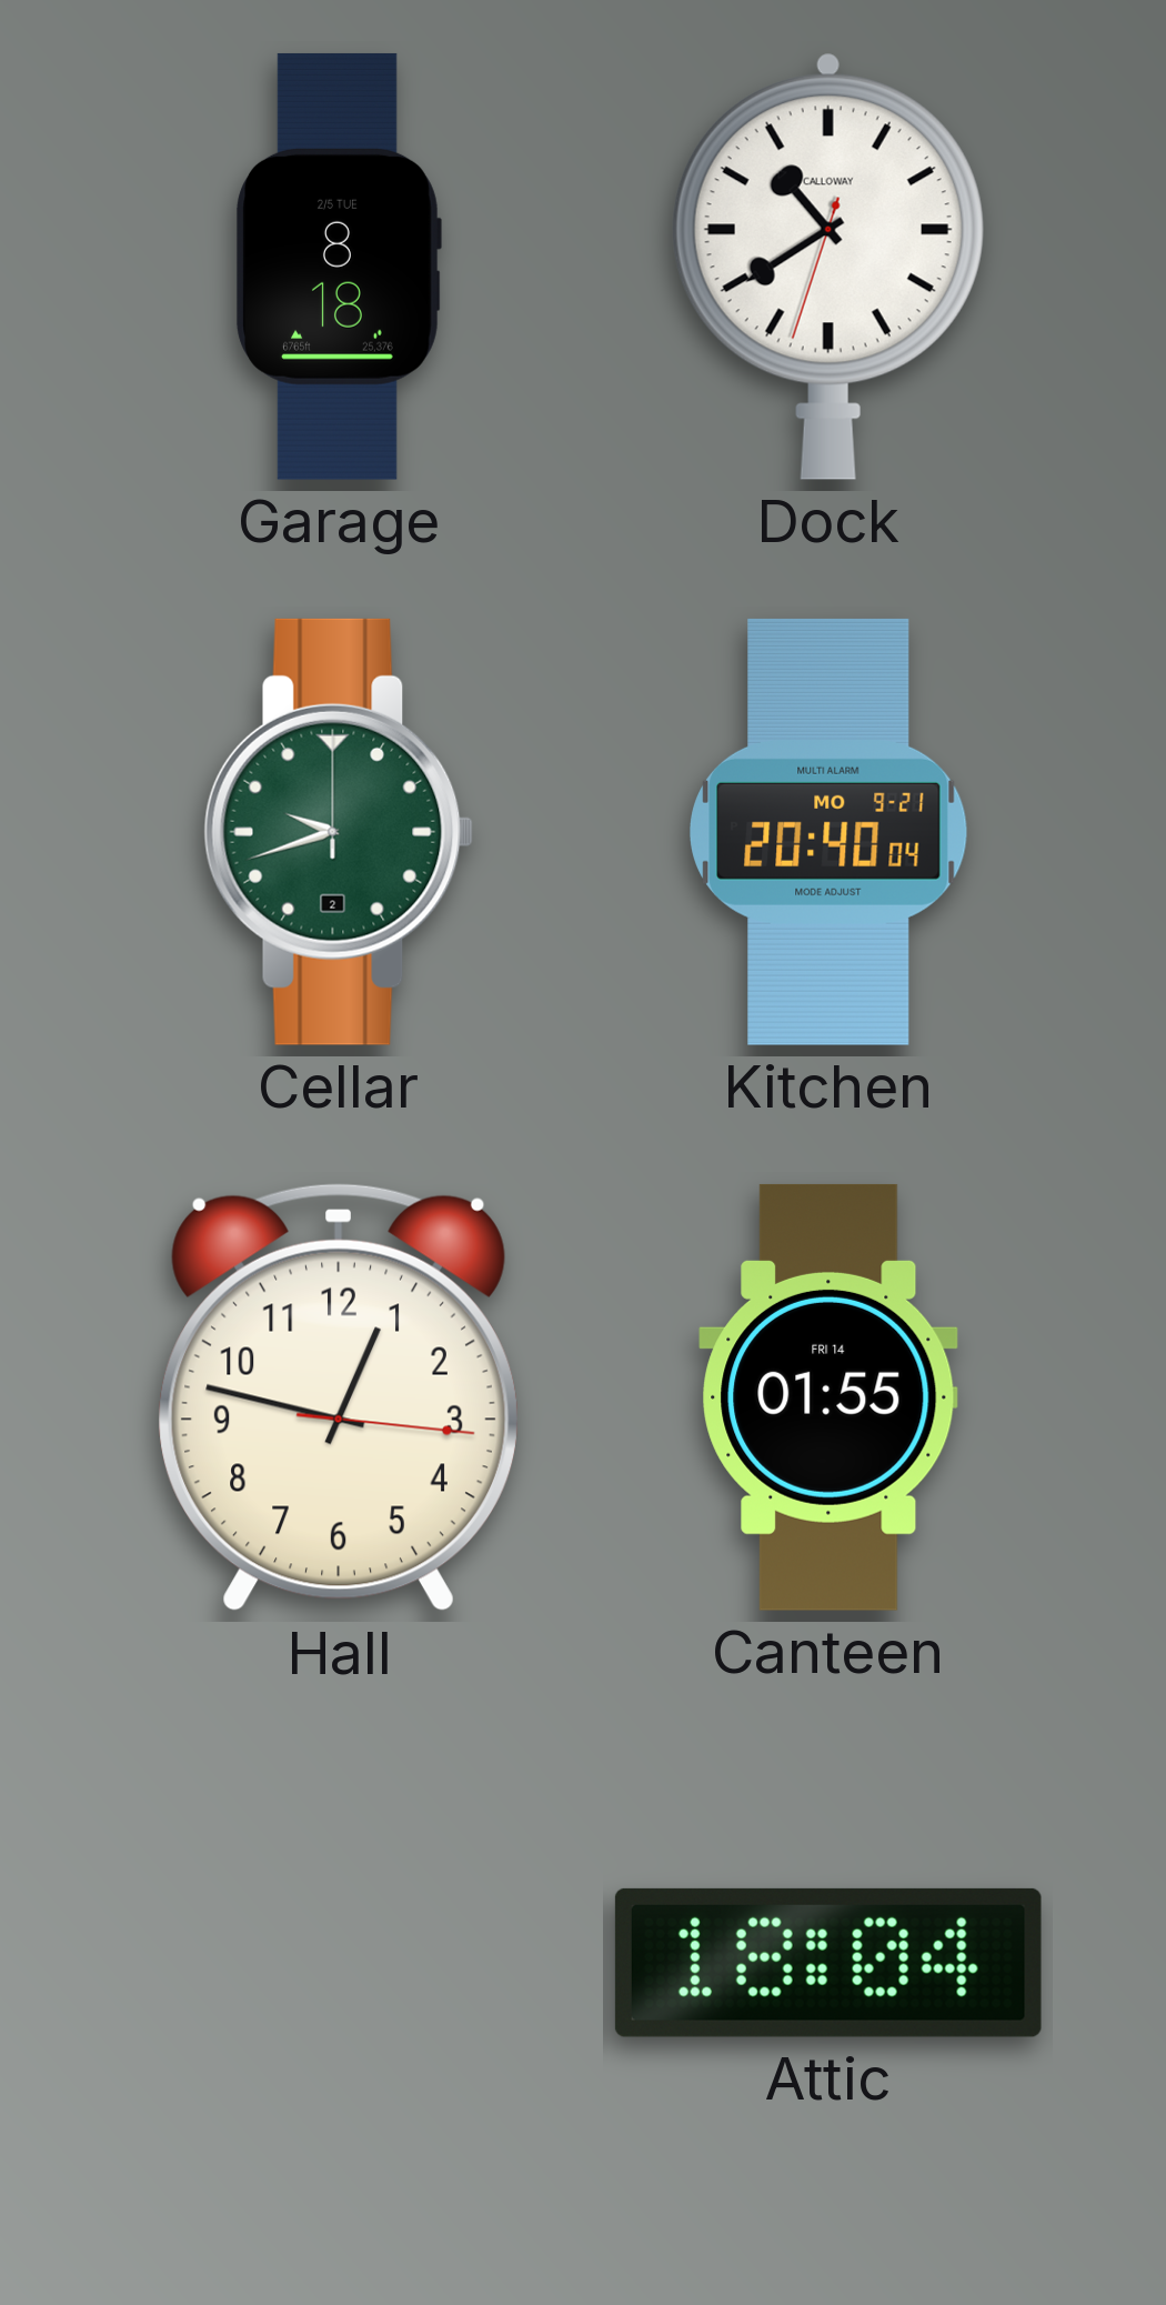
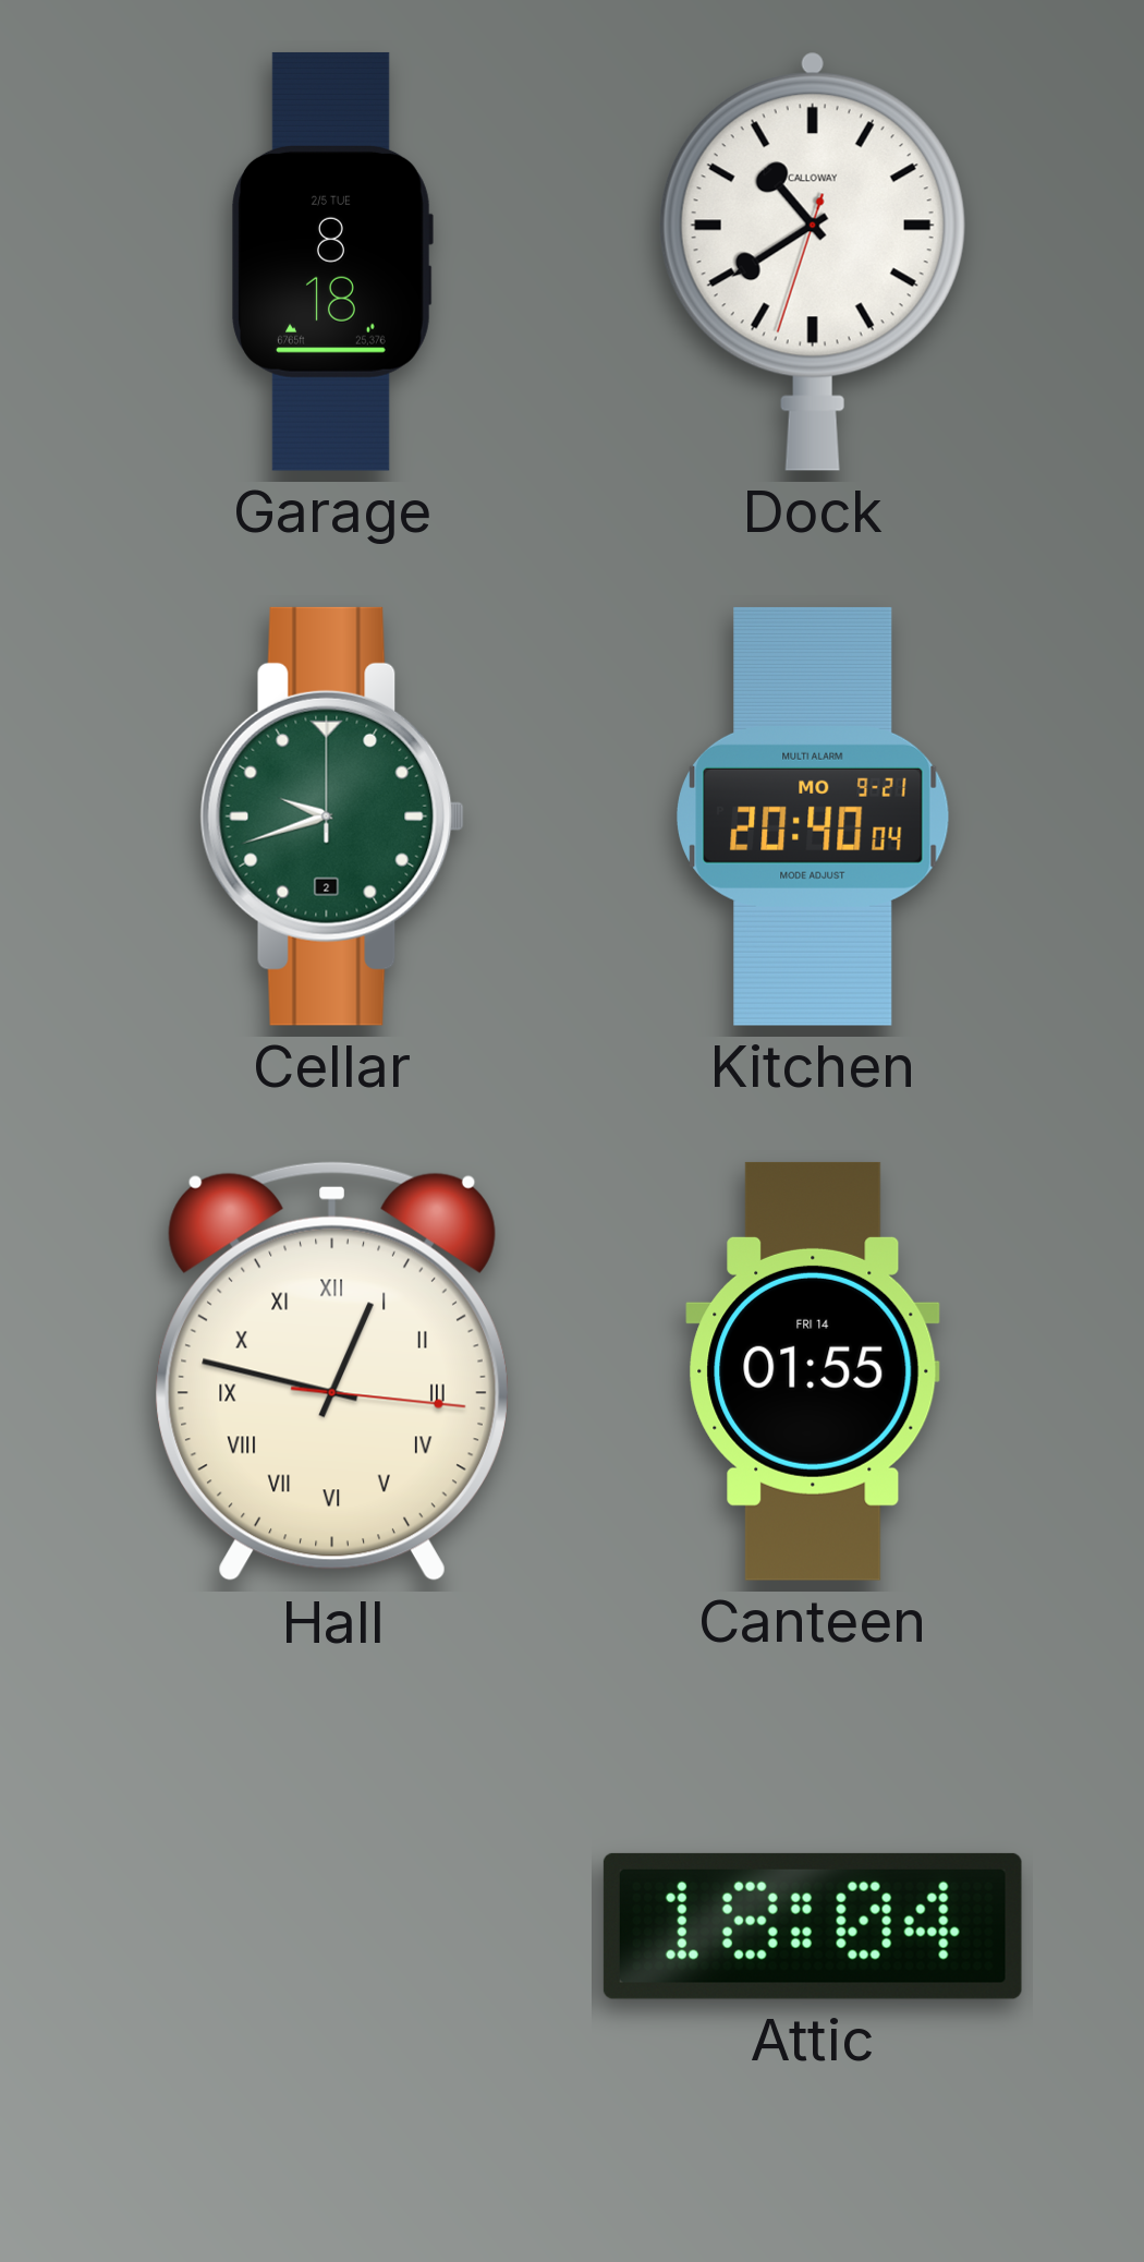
Hall numerals: Arabic -> Roman
